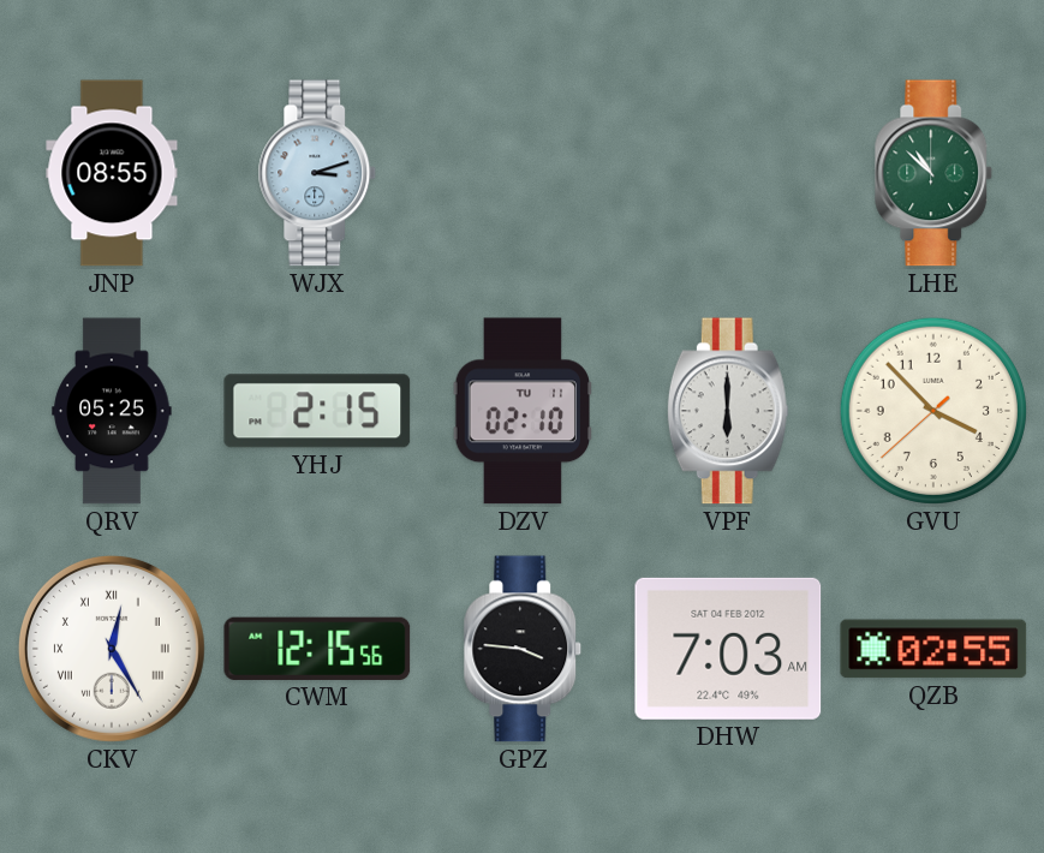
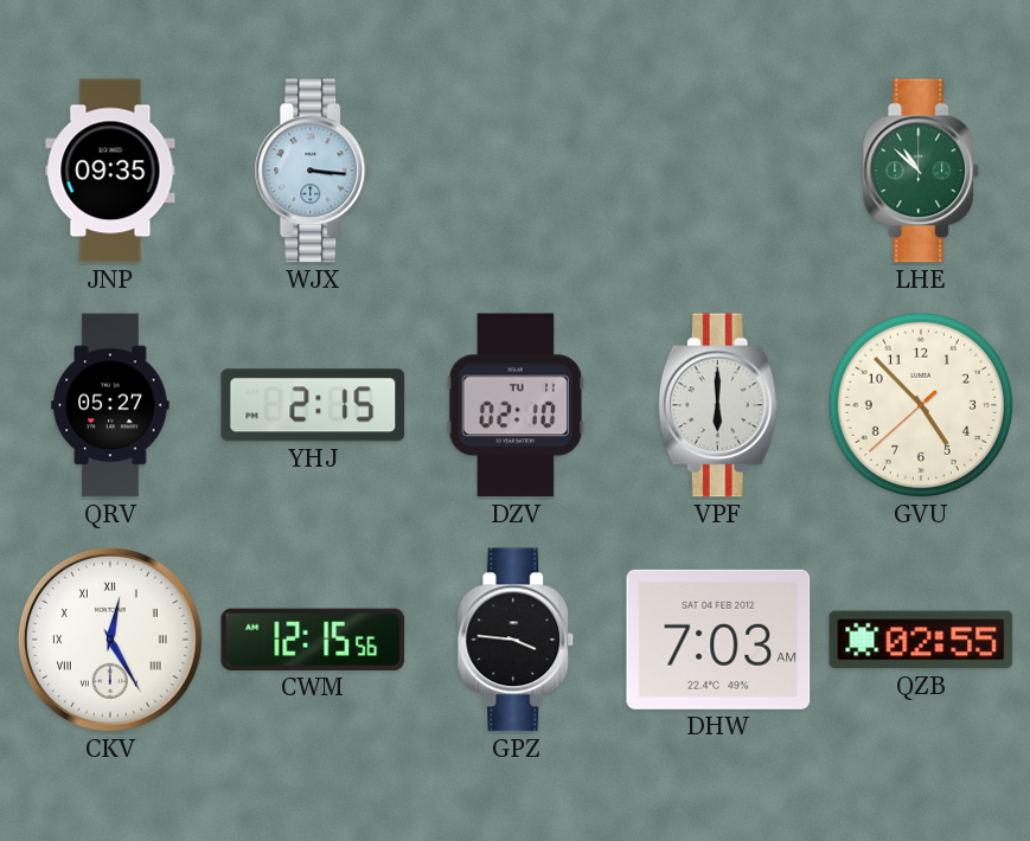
JNP: 08:55 -> 09:35
WJX: 3:12 -> 3:16
QRV: 05:25 -> 05:27
GVU: 3:52 -> 4:52
